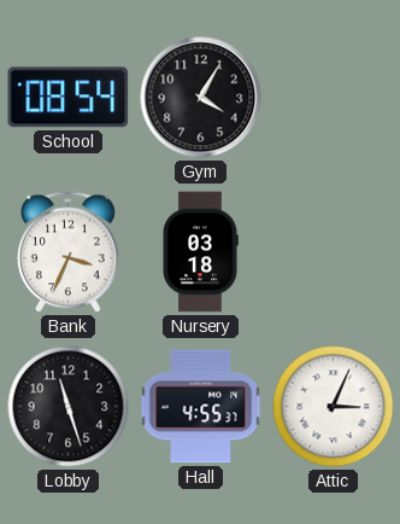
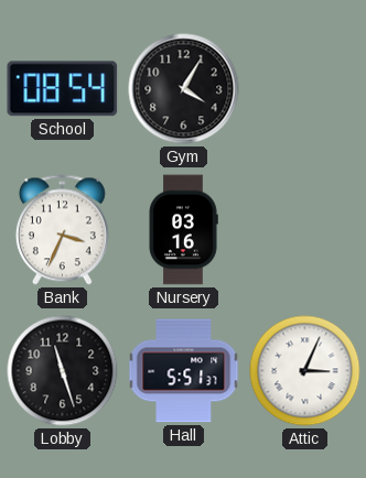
Nursery: 03:18 -> 03:16
Hall: 4:55 -> 5:51
